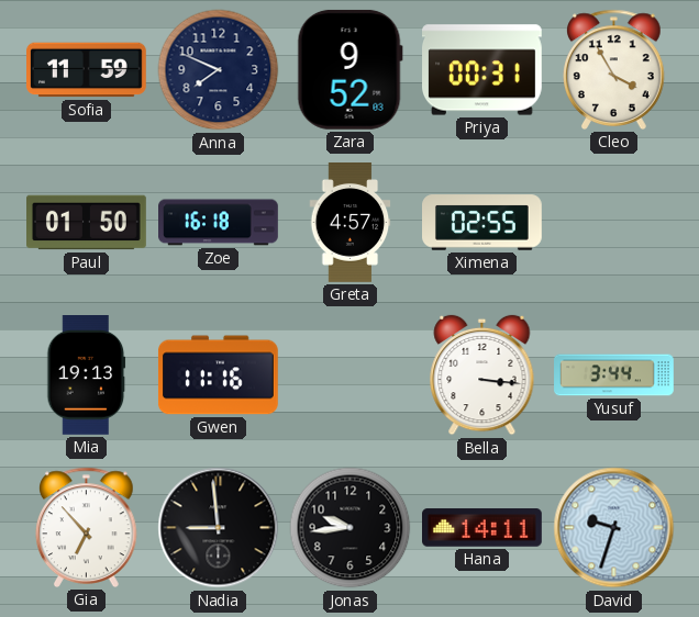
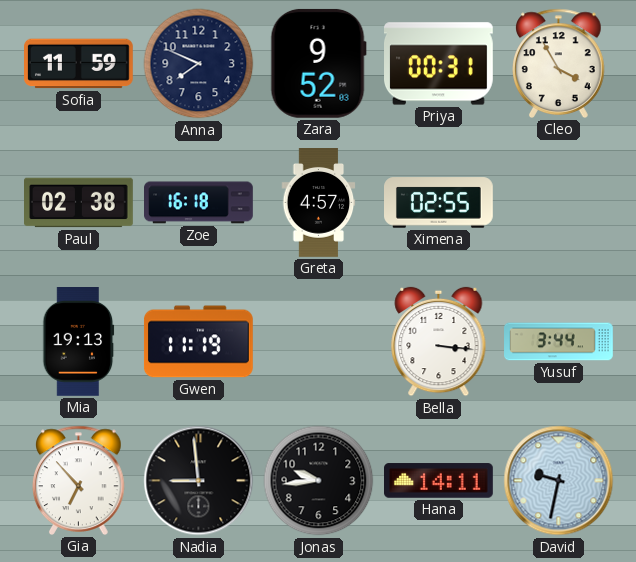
Paul: 01:50 -> 02:38
Gwen: 11:16 -> 11:19
David: 9:33 -> 9:32
